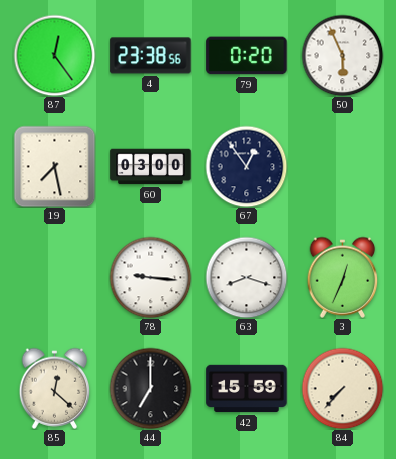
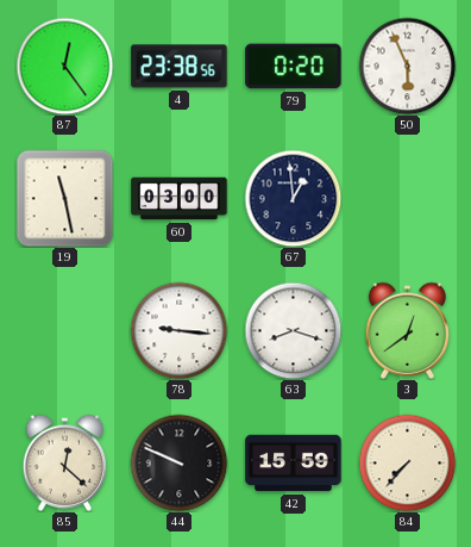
19: 7:28 -> 11:28
67: 12:54 -> 12:59
3: 12:34 -> 12:39
44: 7:00 -> 9:49
